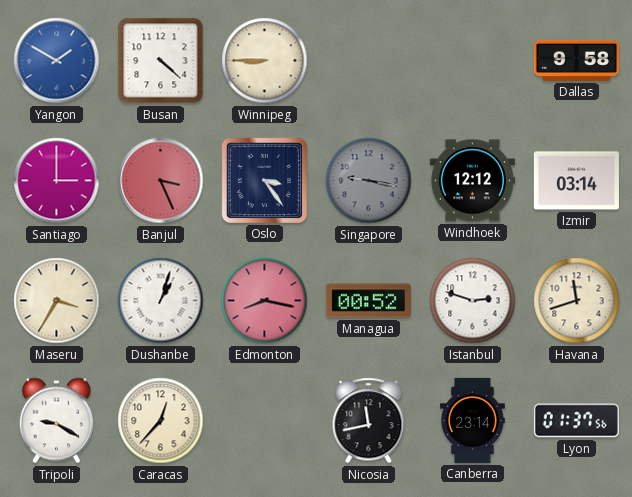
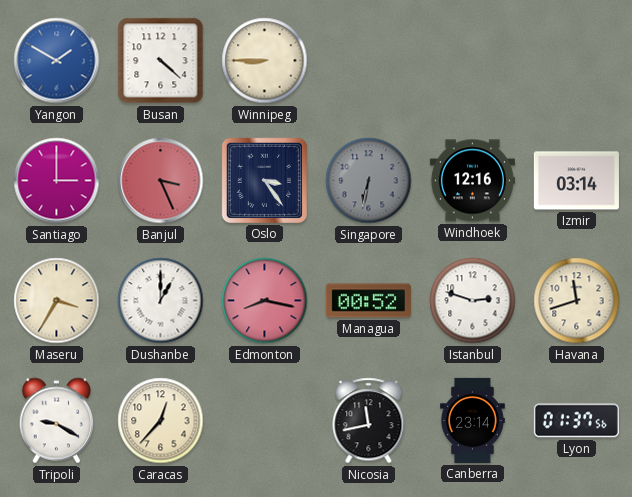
Dallas: 9:58 -> none
Singapore: 9:17 -> 6:32
Windhoek: 12:12 -> 12:16
Dushanbe: 1:03 -> 1:00
